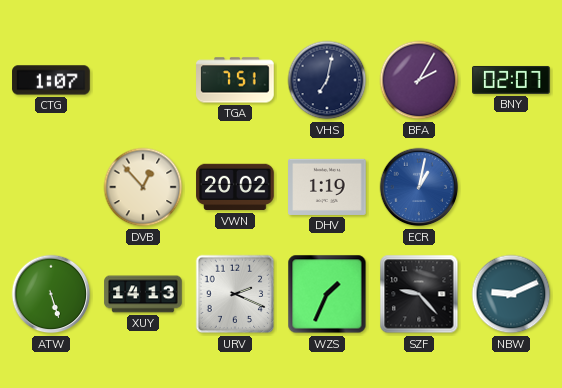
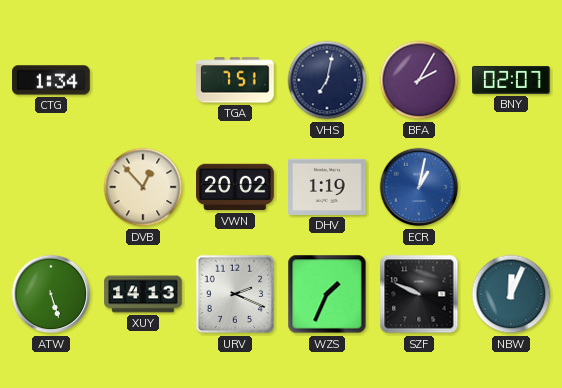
CTG: 1:07 -> 1:34
SZF: 9:23 -> 9:49
NBW: 9:11 -> 12:04
